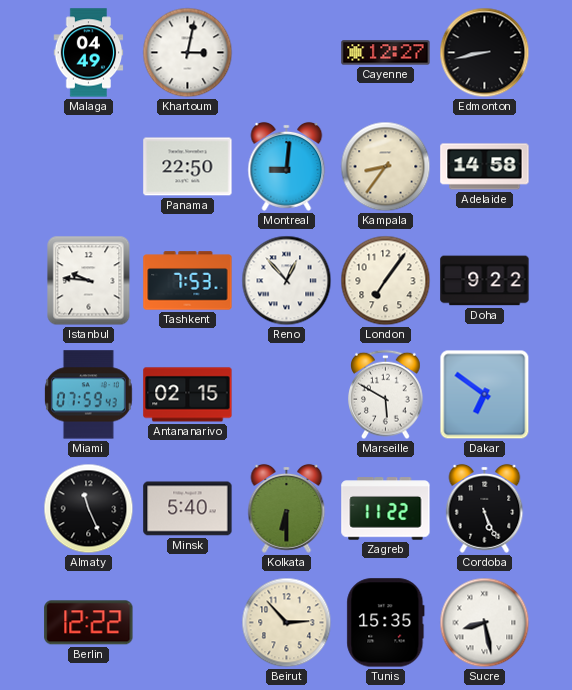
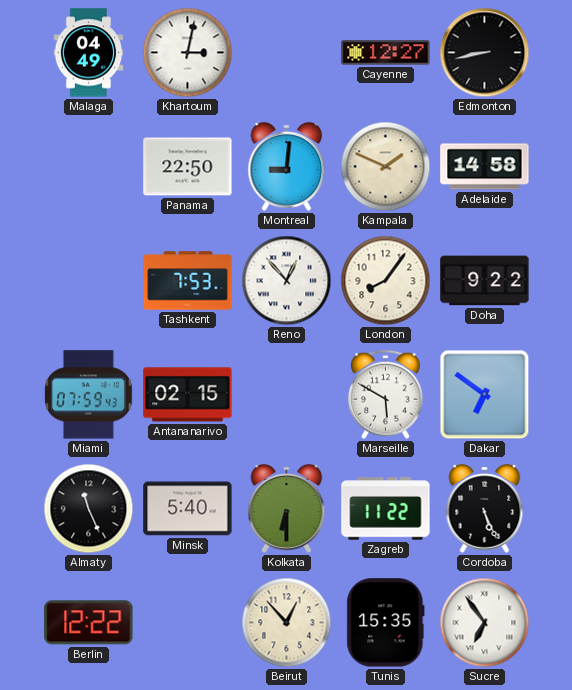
Kampala: 8:36 -> 1:49
Istanbul: 9:46 -> none
London: 7:06 -> 8:06
Beirut: 2:53 -> 12:53
Sucre: 8:28 -> 6:54
